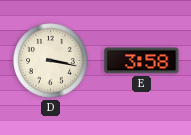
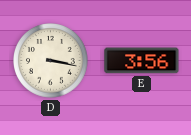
E: 3:58 -> 3:56
